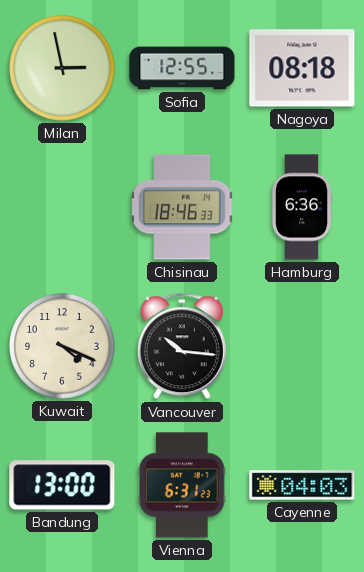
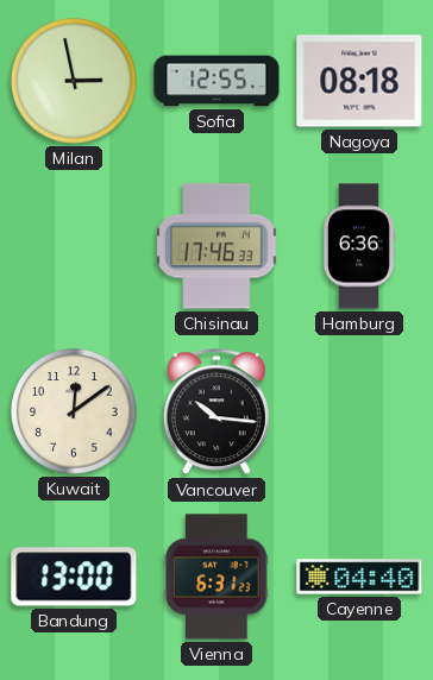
Chisinau: 18:46 -> 17:46
Kuwait: 4:19 -> 12:09
Cayenne: 04:03 -> 04:40
